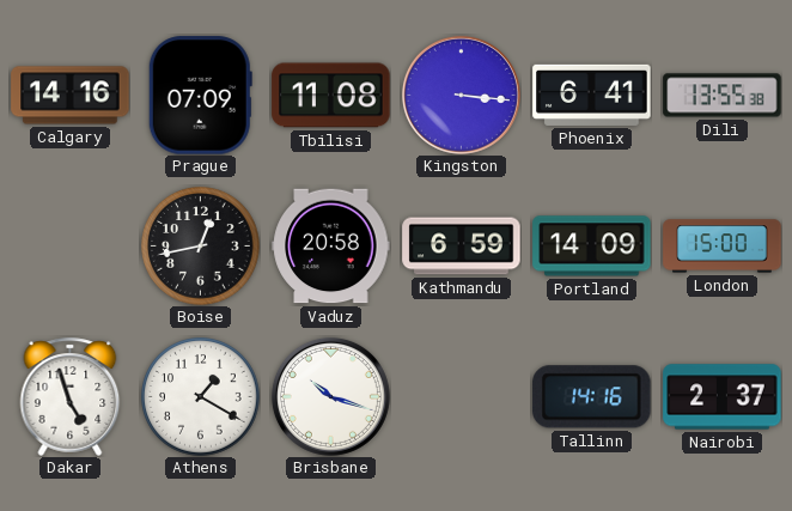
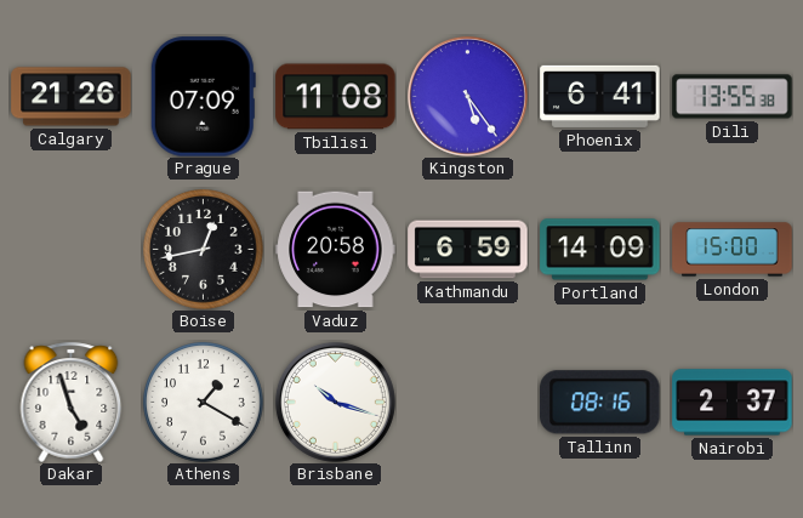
Calgary: 14:16 -> 21:26
Kingston: 3:16 -> 5:24
Tallinn: 14:16 -> 08:16
